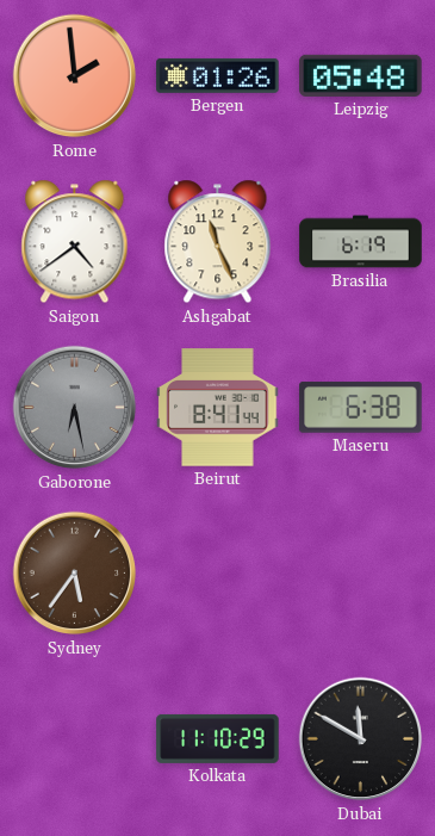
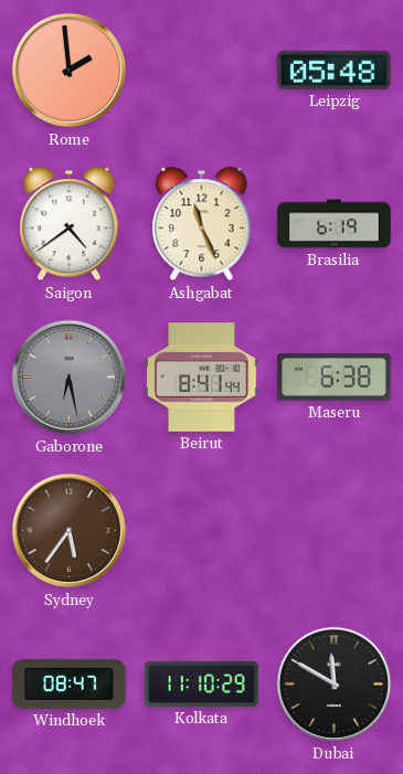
Bergen: 01:26 -> none
Windhoek: none -> 08:47
